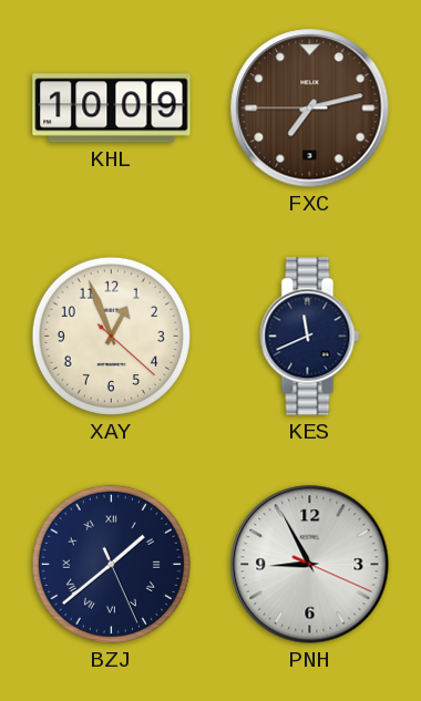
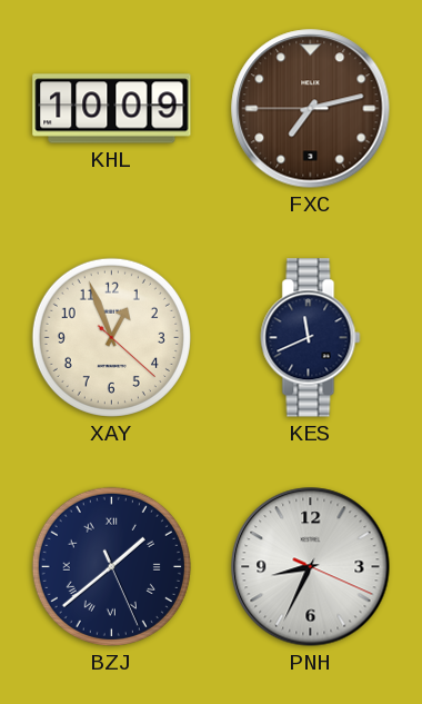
PNH: 8:55 -> 8:34
